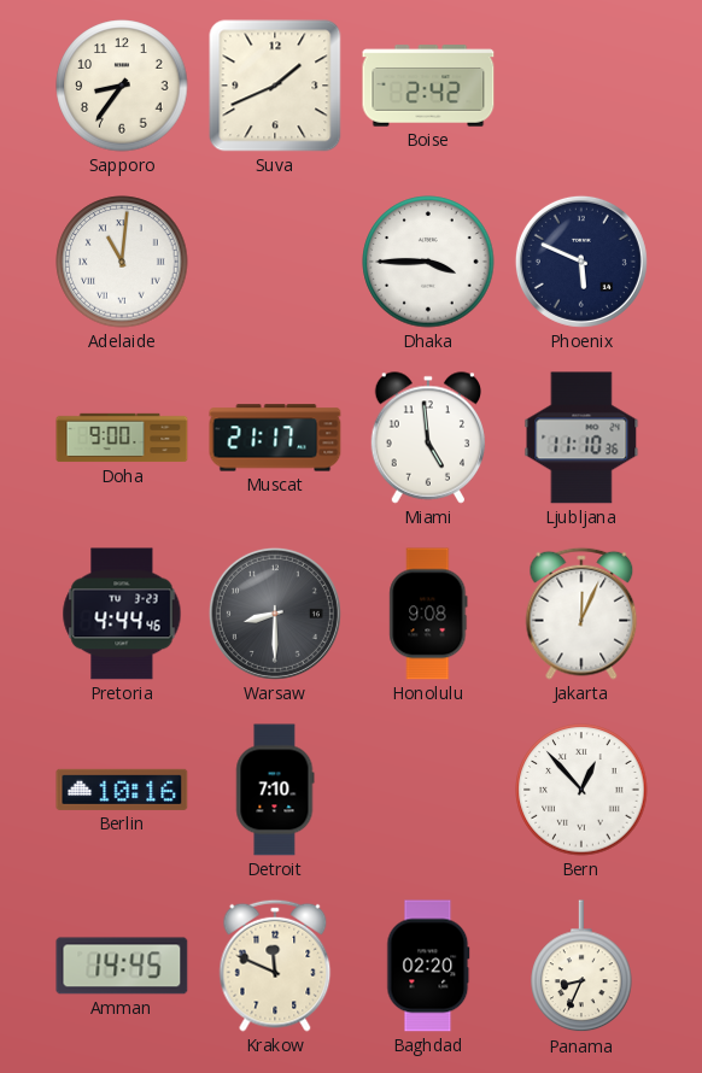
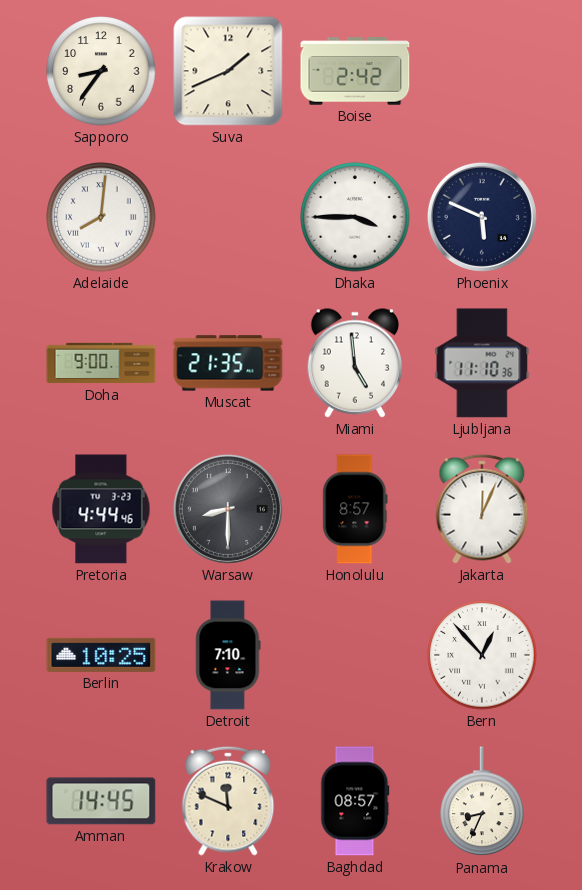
Adelaide: 11:01 -> 8:01
Muscat: 21:17 -> 21:35
Honolulu: 9:08 -> 8:57
Berlin: 10:16 -> 10:25
Baghdad: 02:20 -> 08:57
